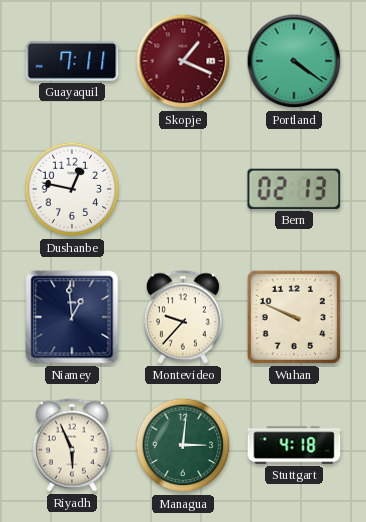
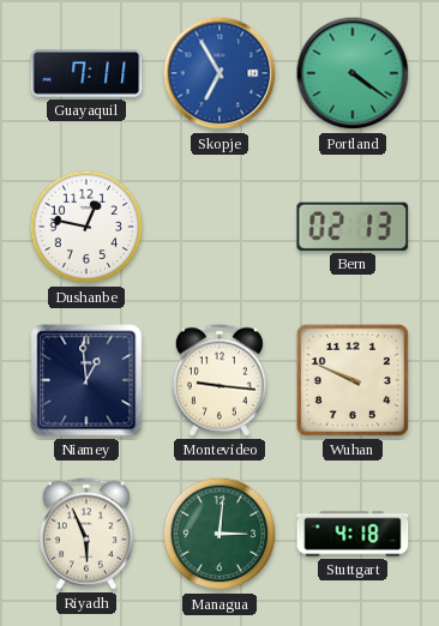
Skopje: 1:19 -> 6:55
Skopje dial: burgundy -> blue
Montevideo: 9:37 -> 9:16
